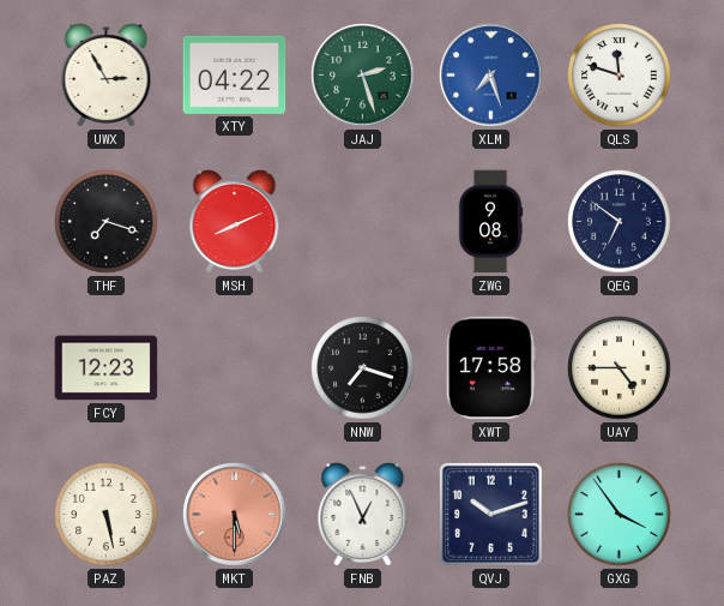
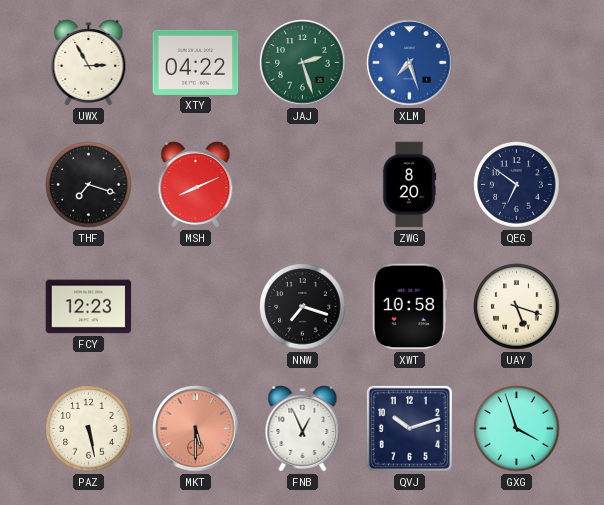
QLS: 11:48 -> none
ZWG: 9:08 -> 8:20
XWT: 17:58 -> 10:58
UAY: 4:45 -> 5:18
GXG: 3:54 -> 3:57
